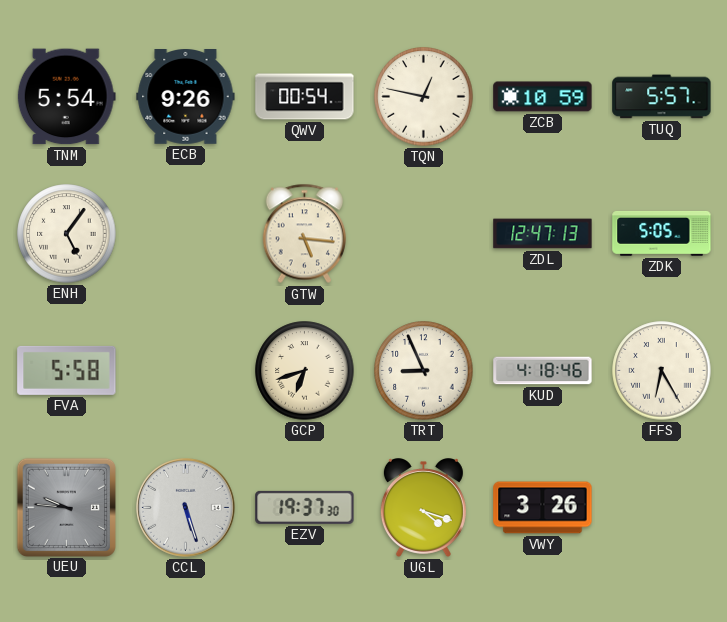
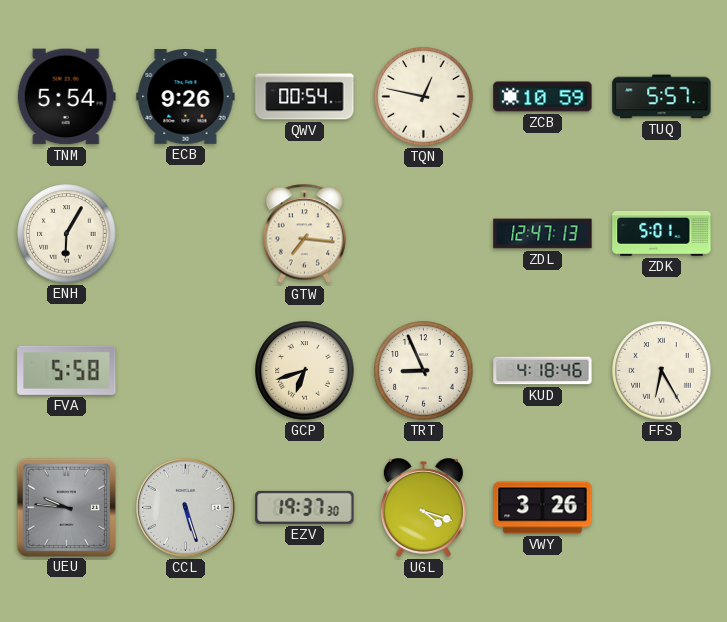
ENH: 5:06 -> 6:05
GTW: 5:16 -> 7:16
ZDK: 5:05 -> 5:01
